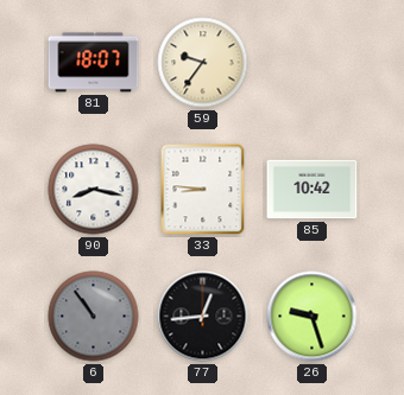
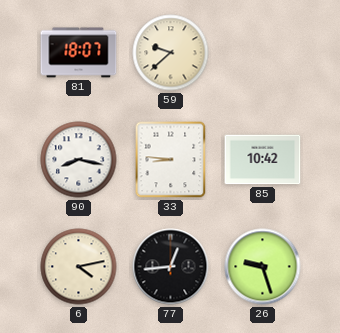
59: 9:36 -> 9:38
6: 10:54 -> 4:13
6 dial: grey -> cream
